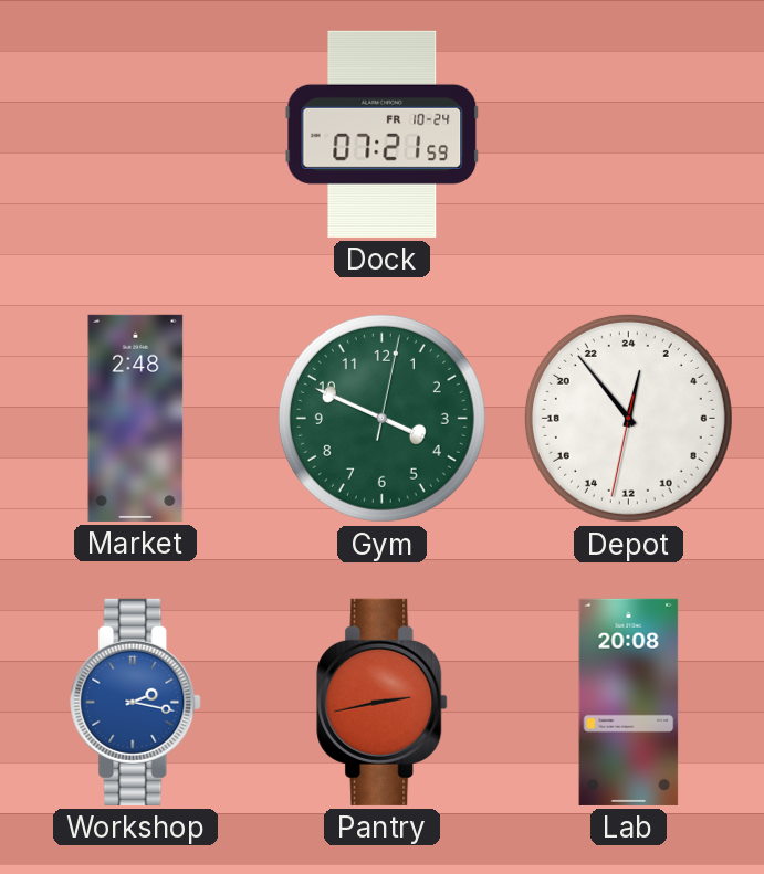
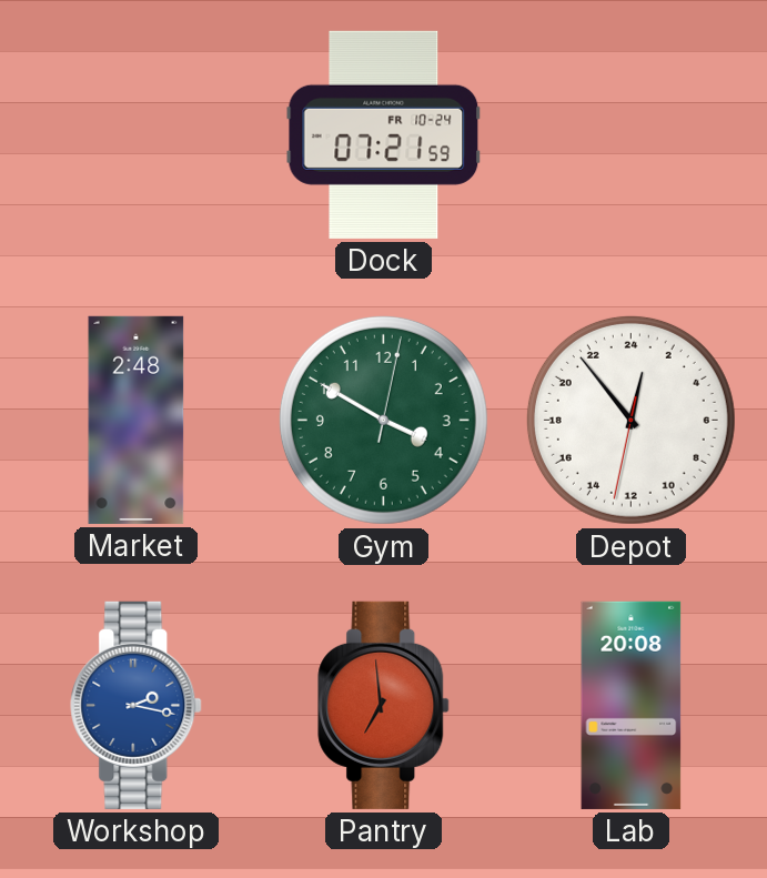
Gym: 3:49 -> 3:50
Pantry: 2:43 -> 6:59
